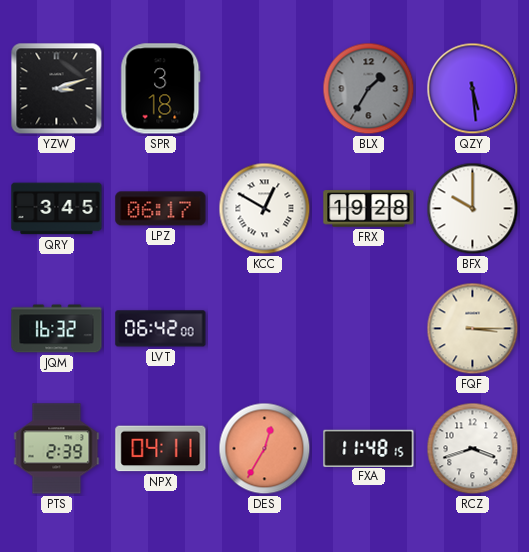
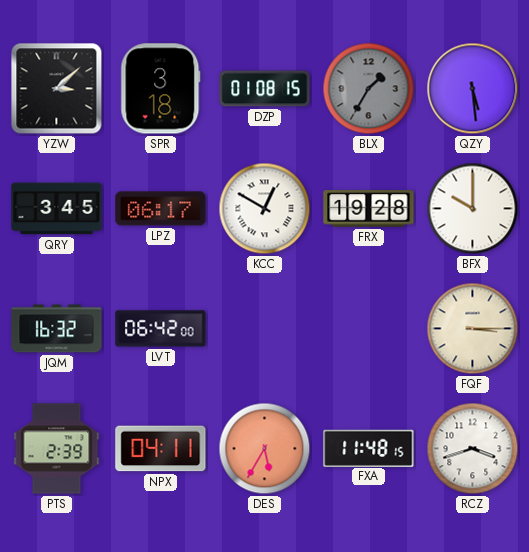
YZW: 3:12 -> 3:08
DZP: none -> 01:08
DES: 12:35 -> 5:35
